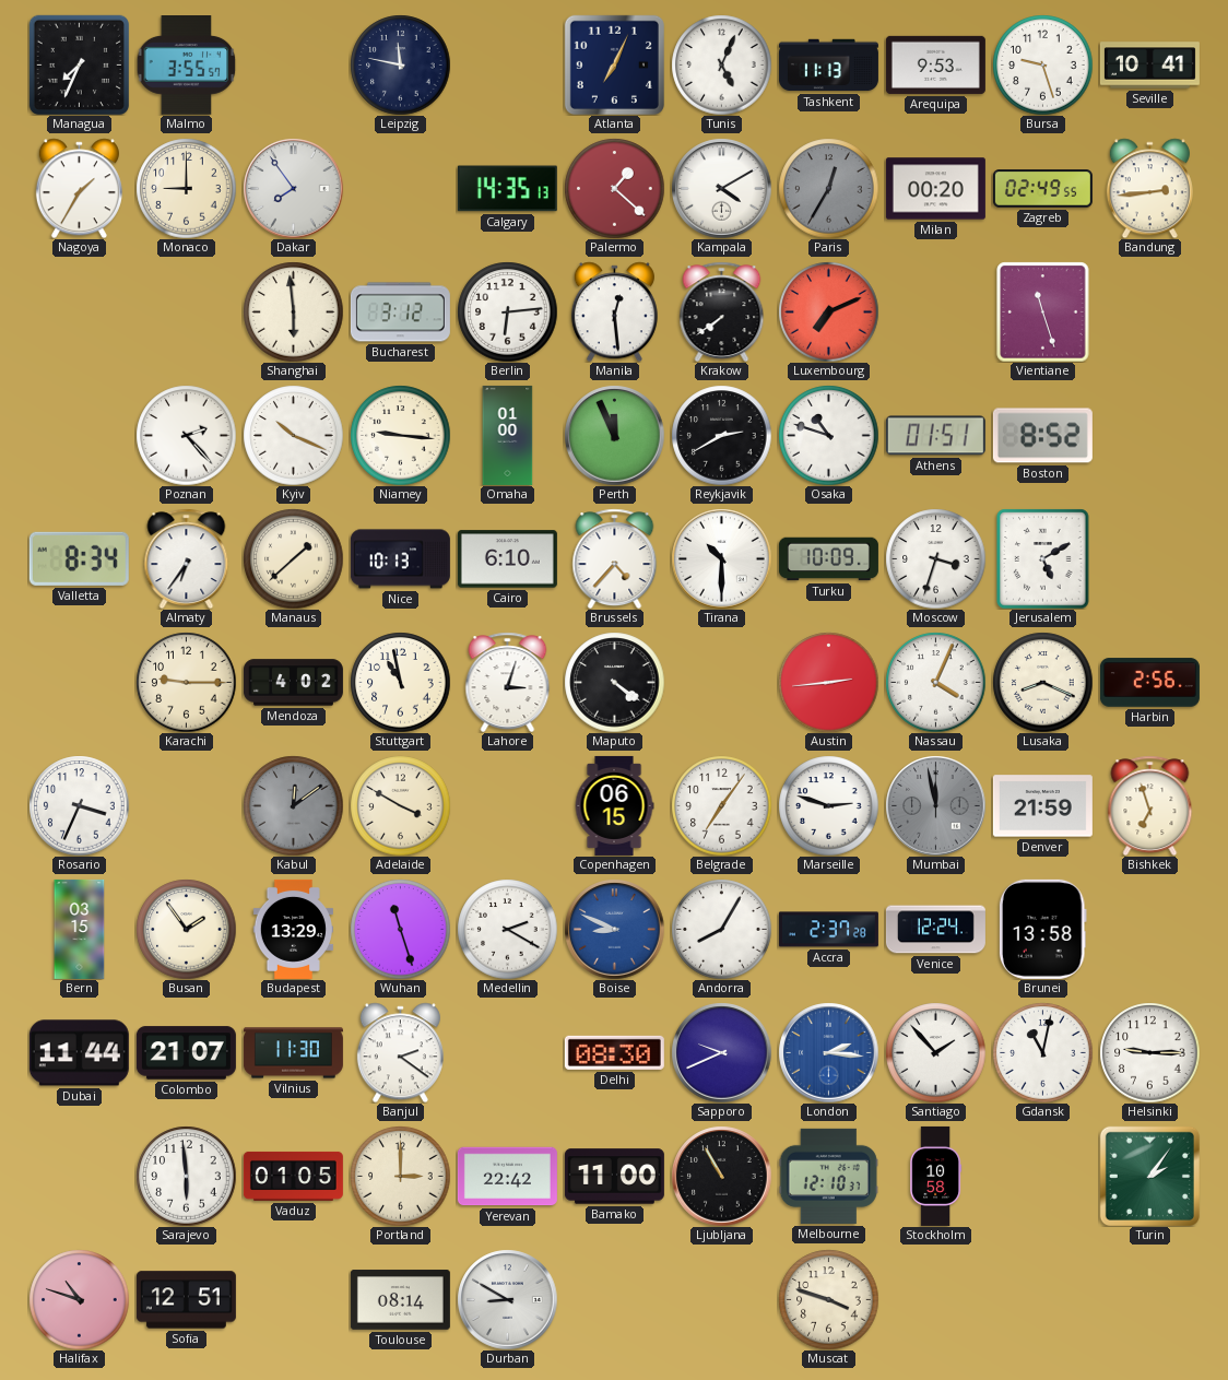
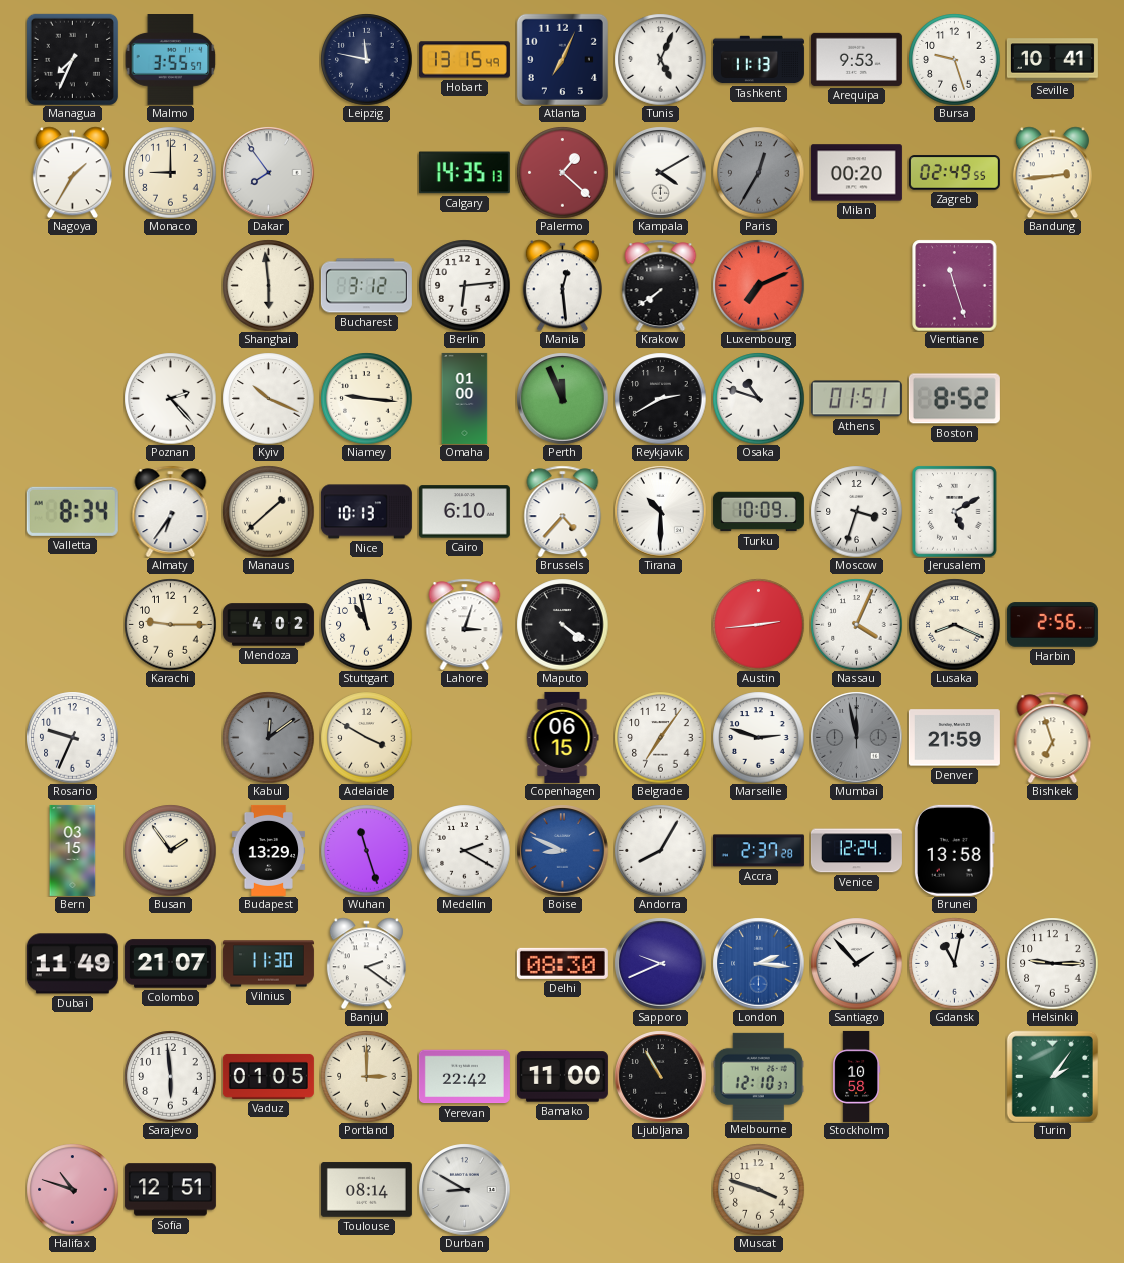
Hobart: none -> 13:15
Rosario: 3:34 -> 9:34
Dubai: 11:44 -> 11:49
